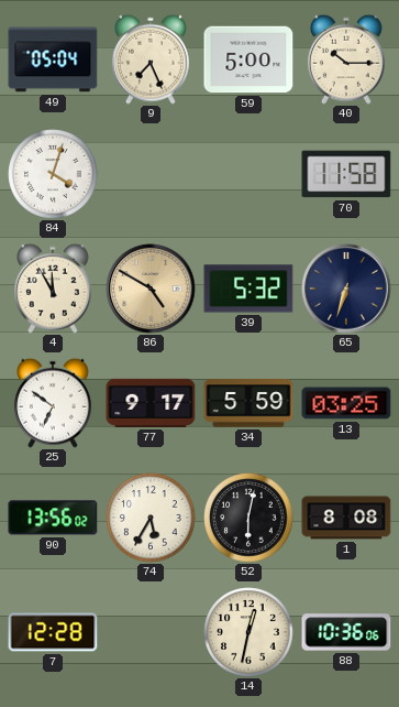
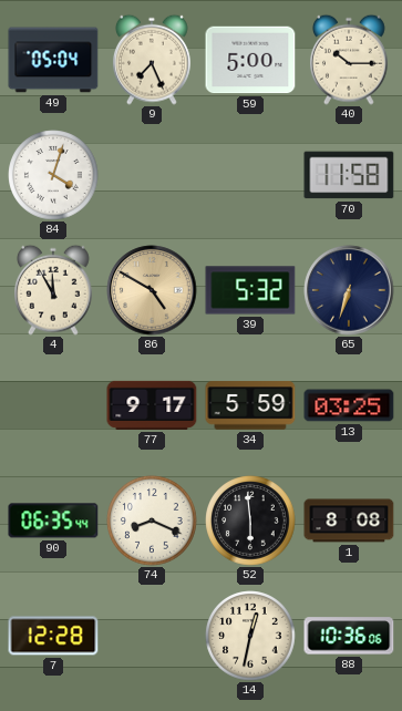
25: 6:51 -> none
90: 13:56 -> 06:35
74: 5:35 -> 8:19
52: 6:02 -> 5:59
